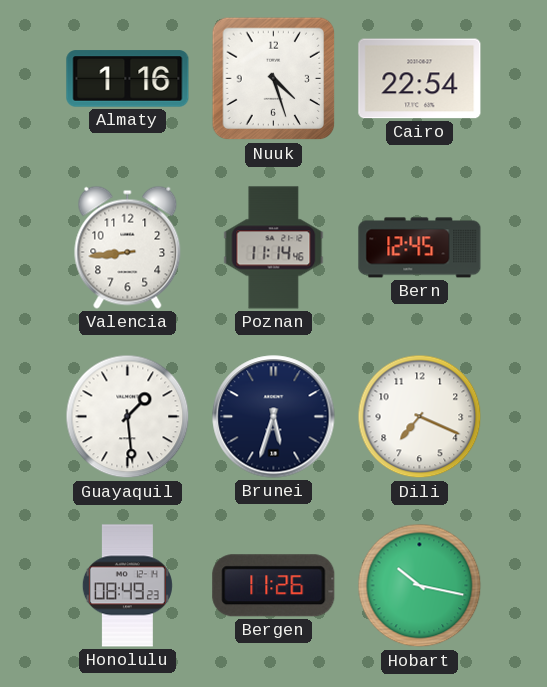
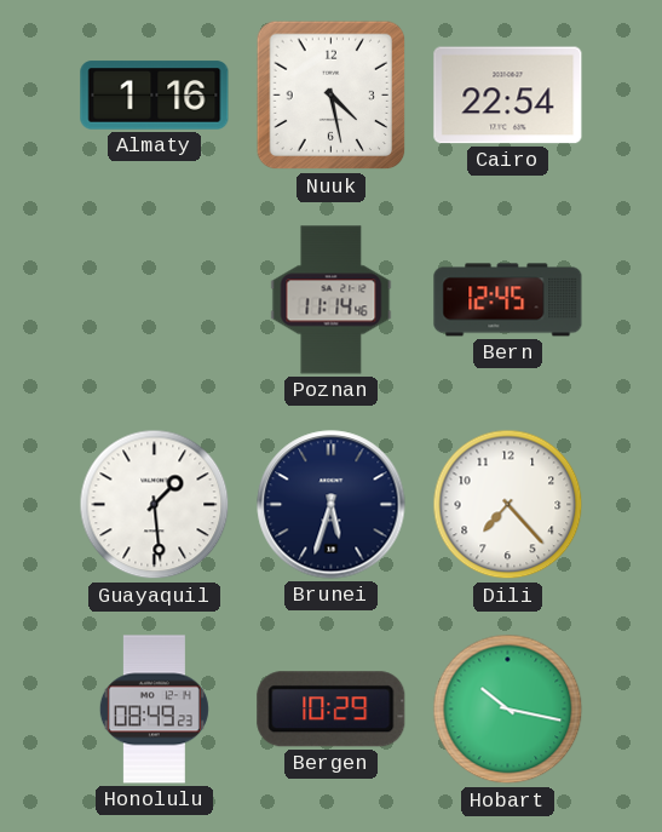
Nuuk: 4:27 -> 4:28
Valencia: 8:44 -> none
Dili: 7:19 -> 7:23
Bergen: 11:26 -> 10:29
